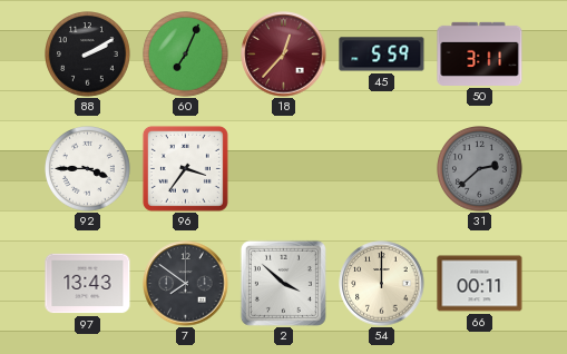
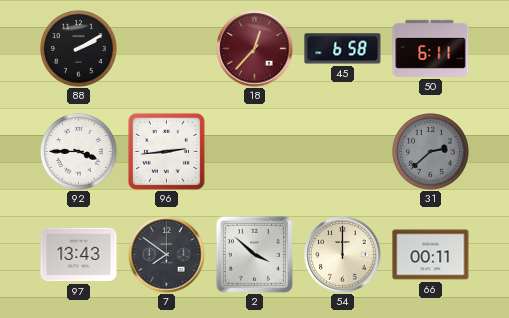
60: 7:04 -> none
45: 5:59 -> 6:58
50: 3:11 -> 6:11
96: 3:36 -> 2:44
